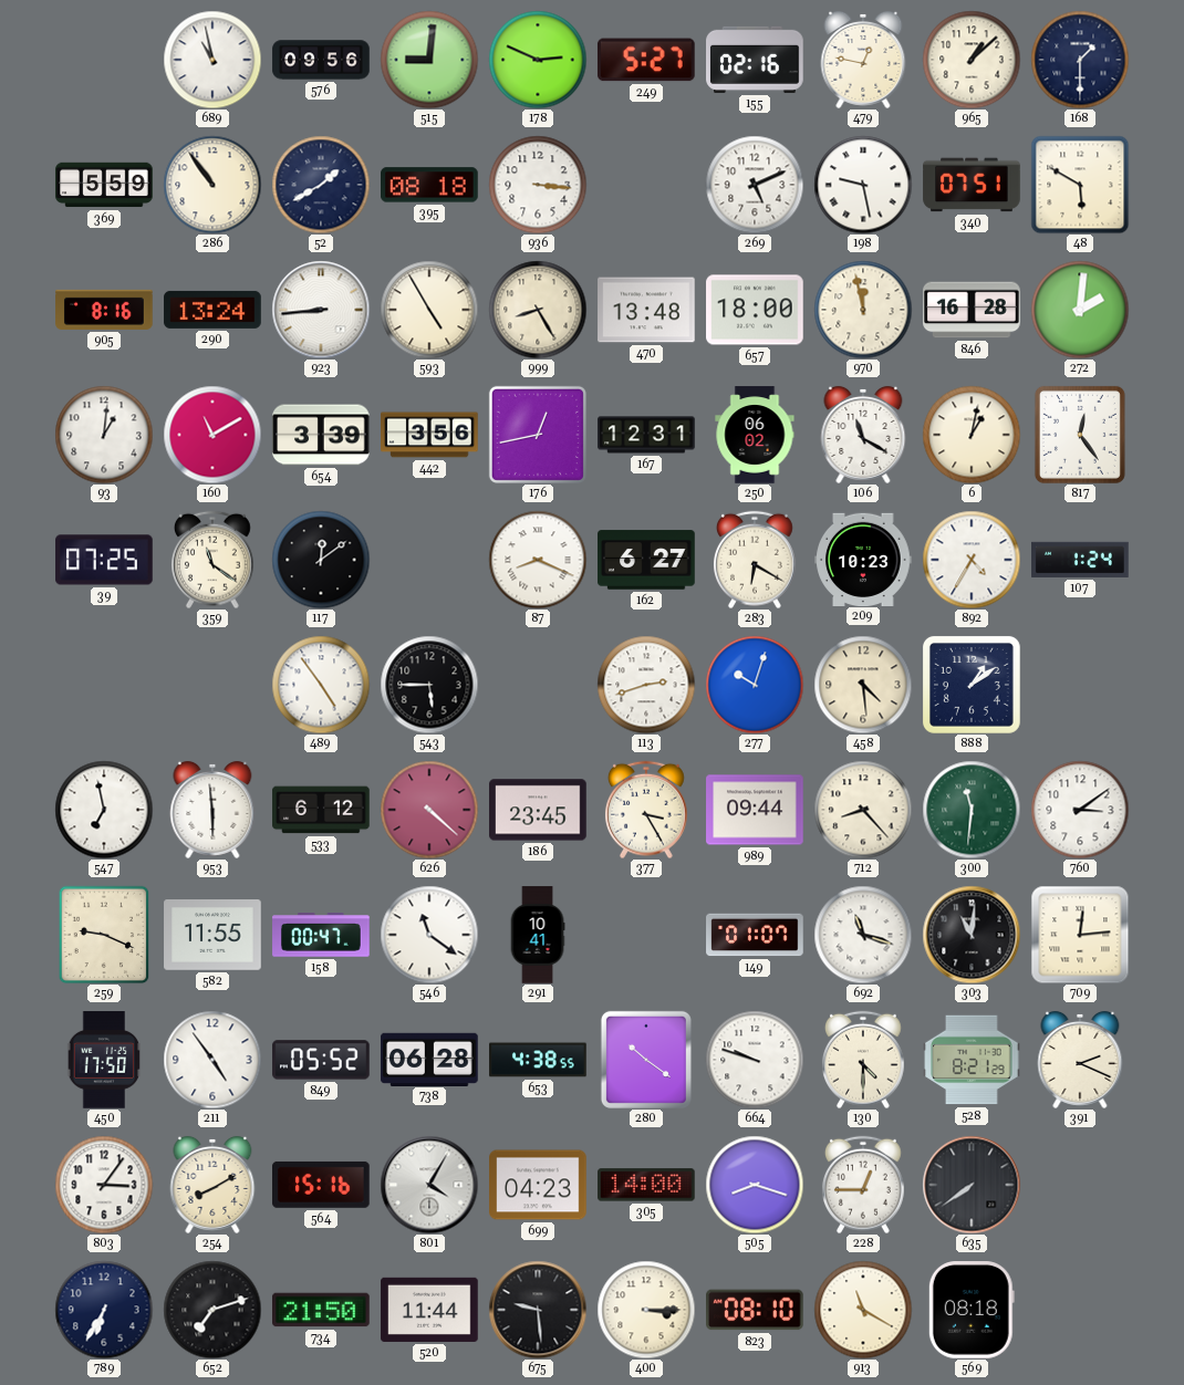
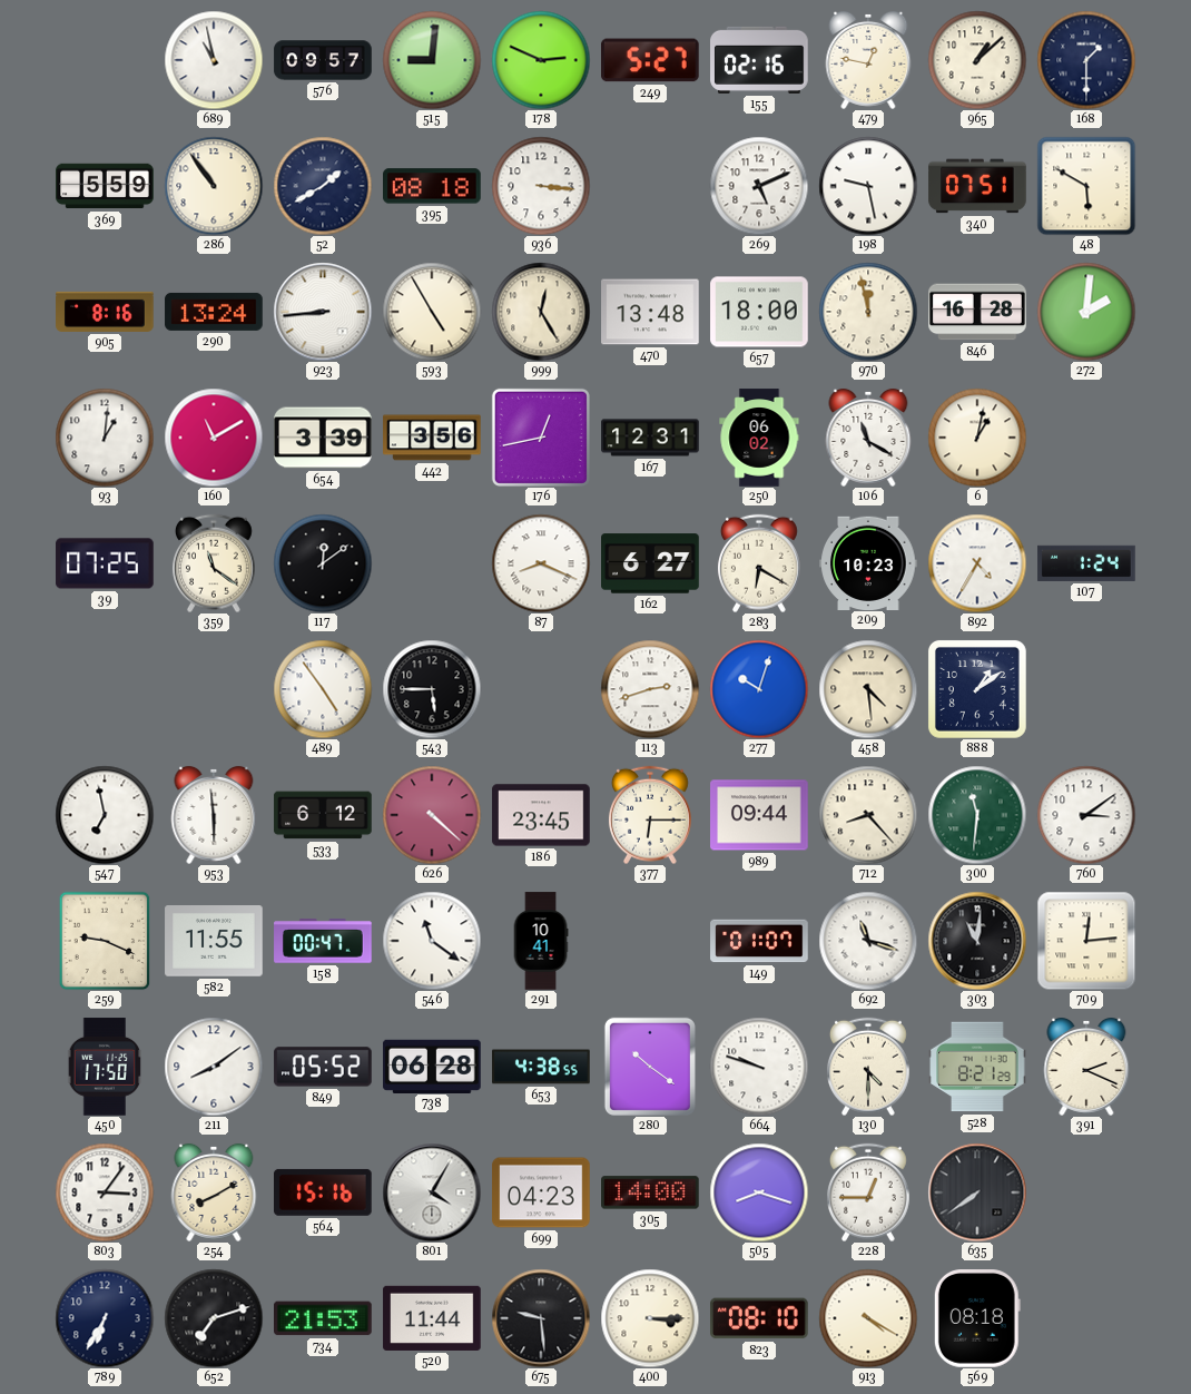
576: 09:56 -> 09:57
999: 8:25 -> 12:25
817: 12:24 -> none
377: 3:25 -> 6:15
211: 4:54 -> 8:09
734: 21:50 -> 21:53
913: 11:20 -> 4:20
